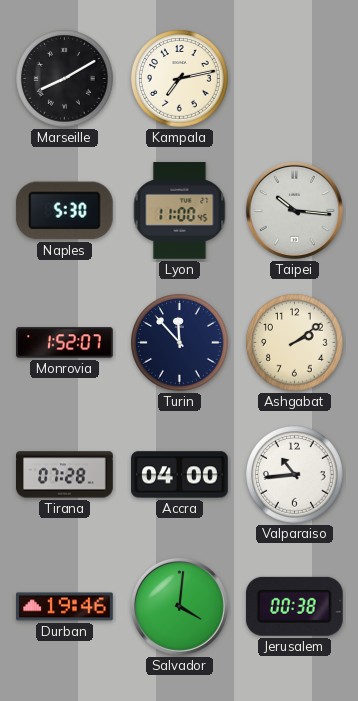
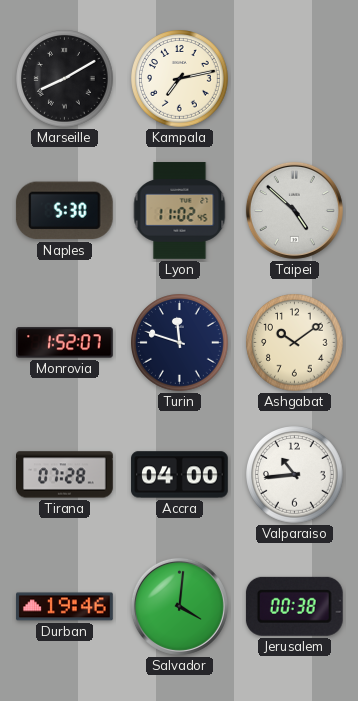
Lyon: 11:00 -> 11:02
Taipei: 10:16 -> 4:52
Turin: 11:53 -> 11:48
Ashgabat: 2:09 -> 10:09
